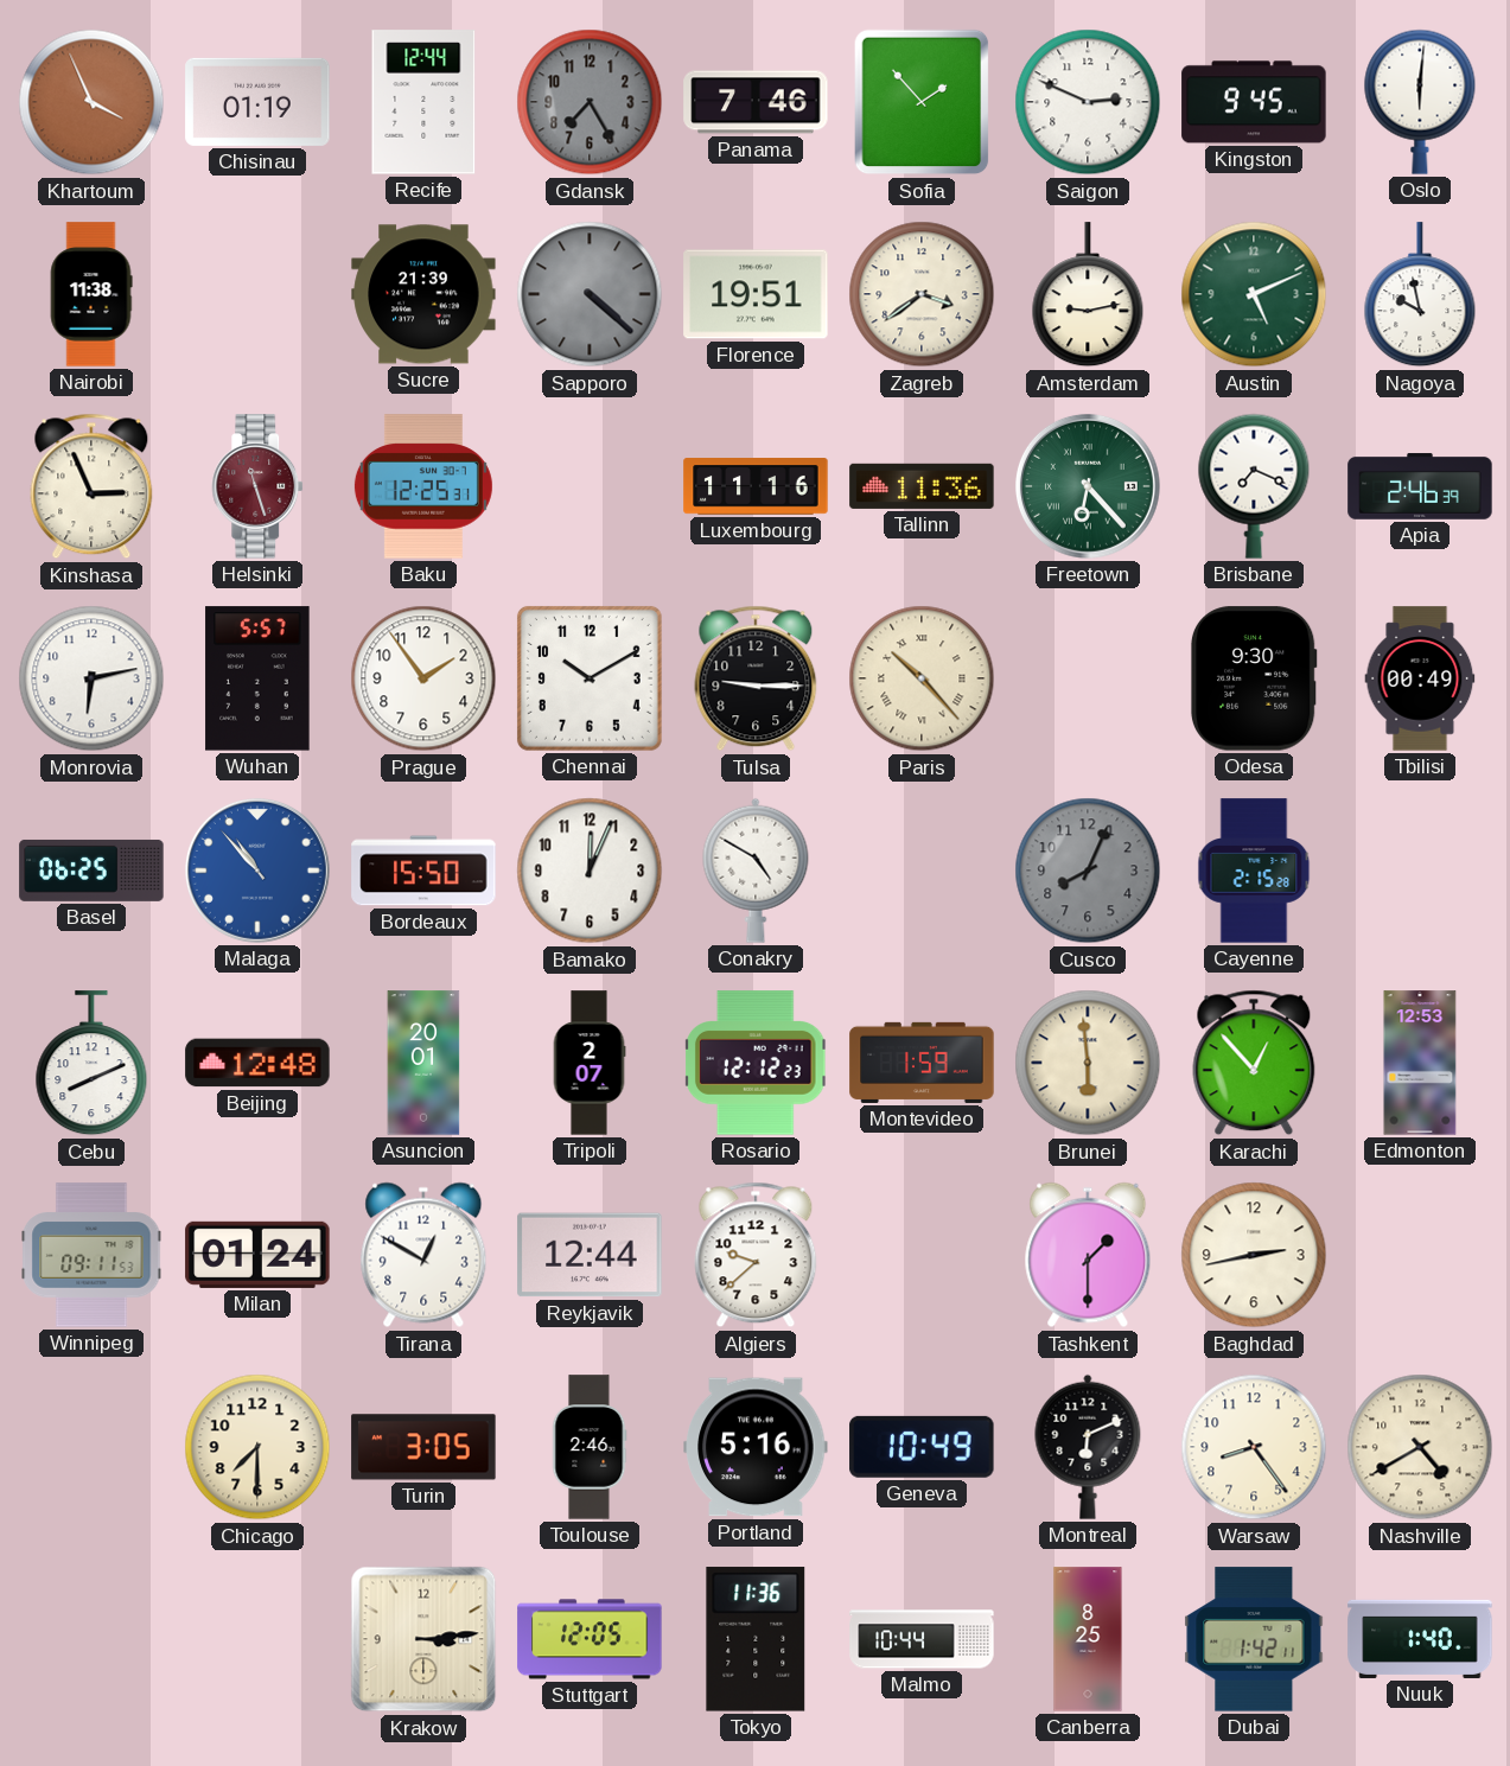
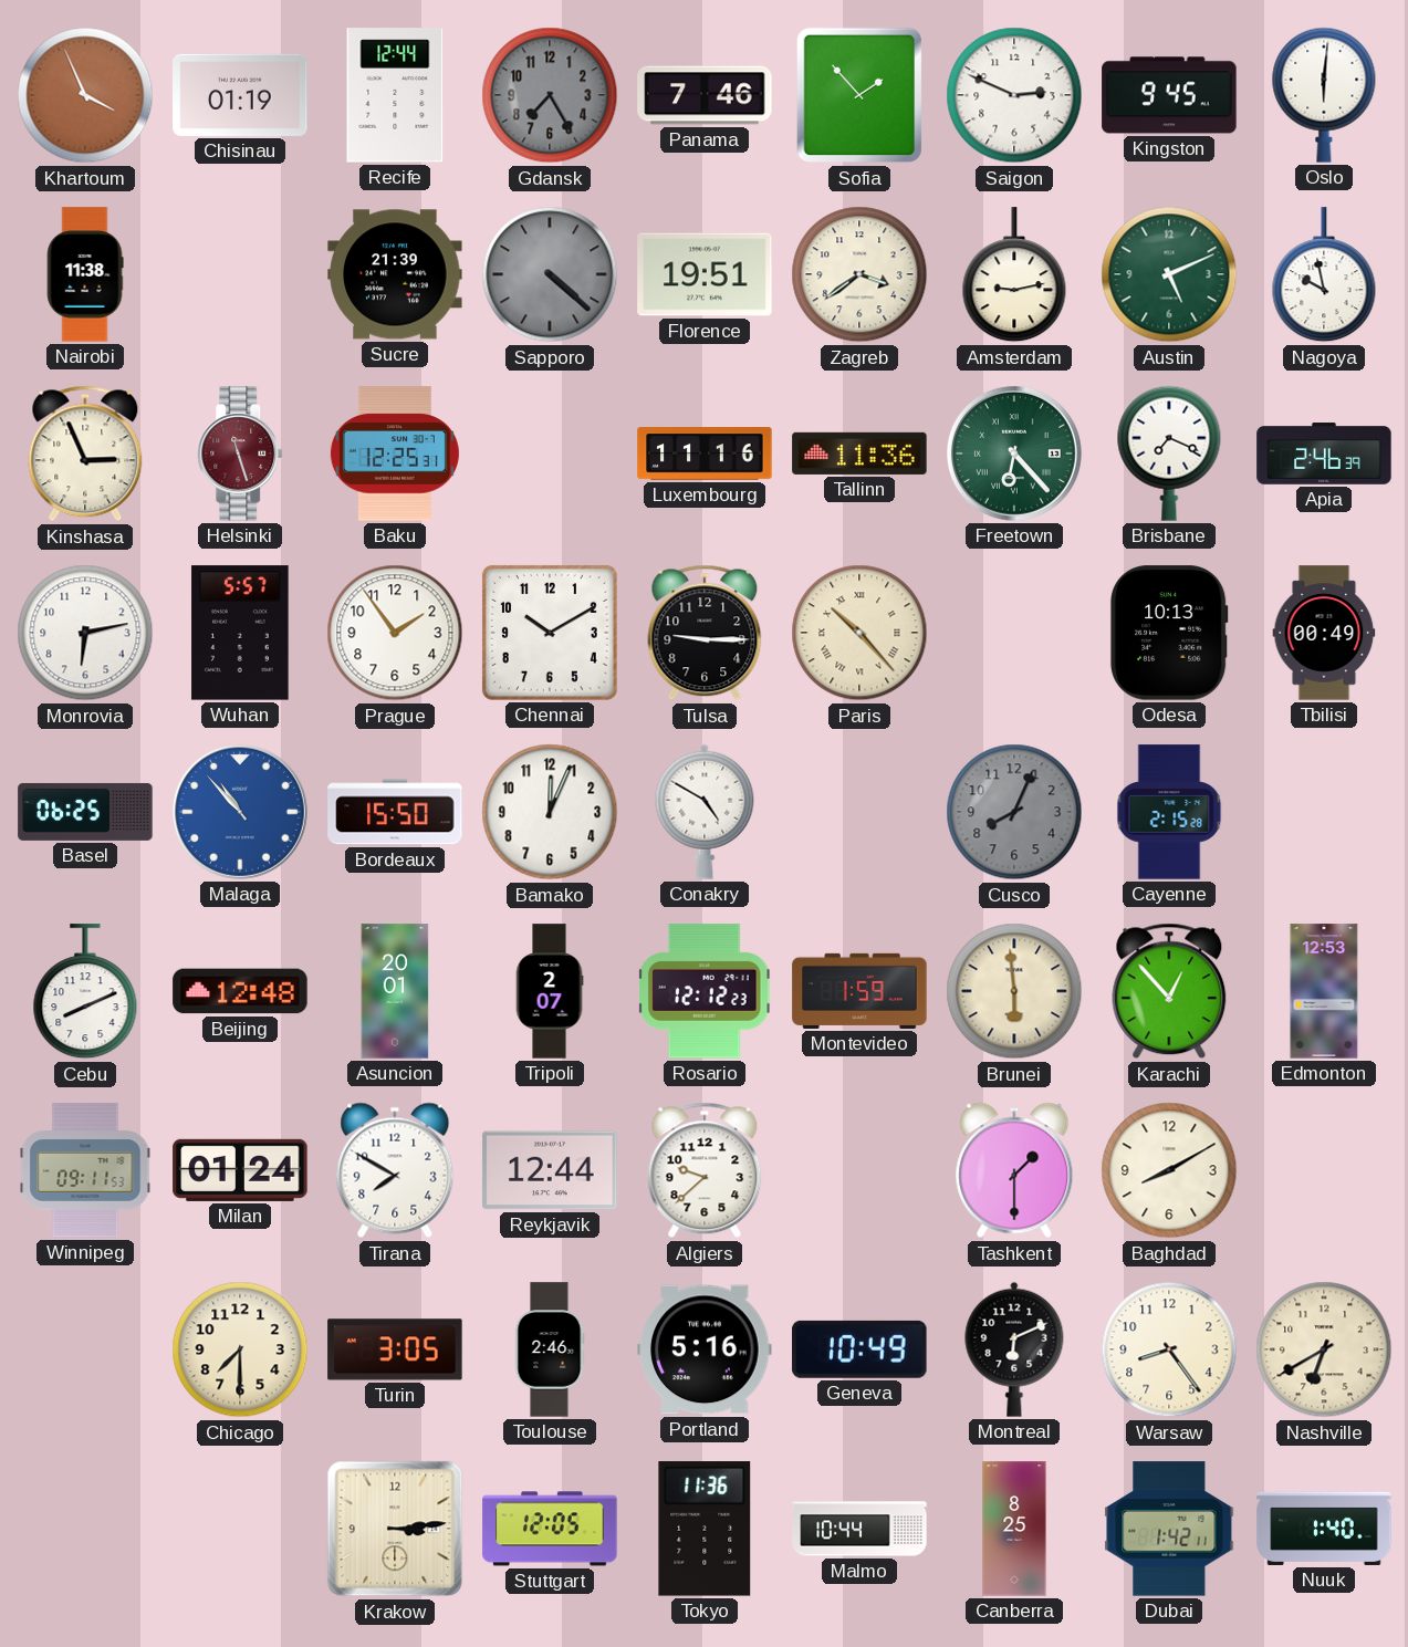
Odesa: 9:30 -> 10:13
Tirana: 12:50 -> 7:50
Baghdad: 2:43 -> 8:10
Nashville: 4:40 -> 6:40
